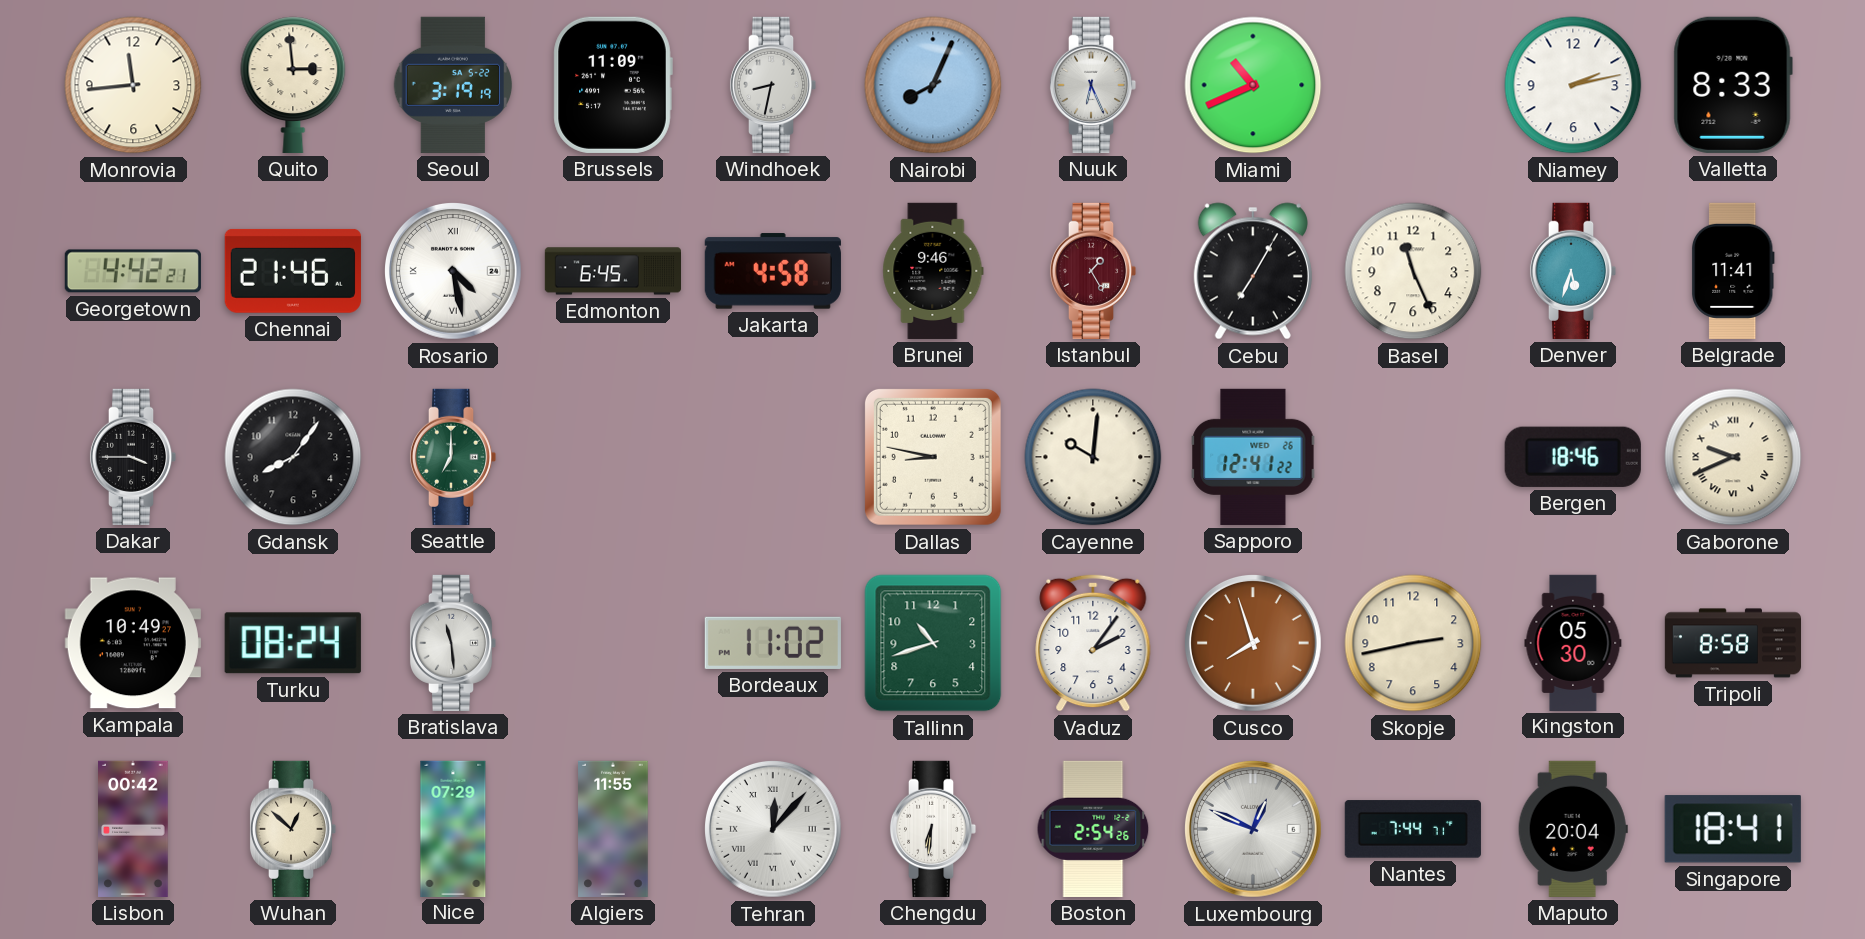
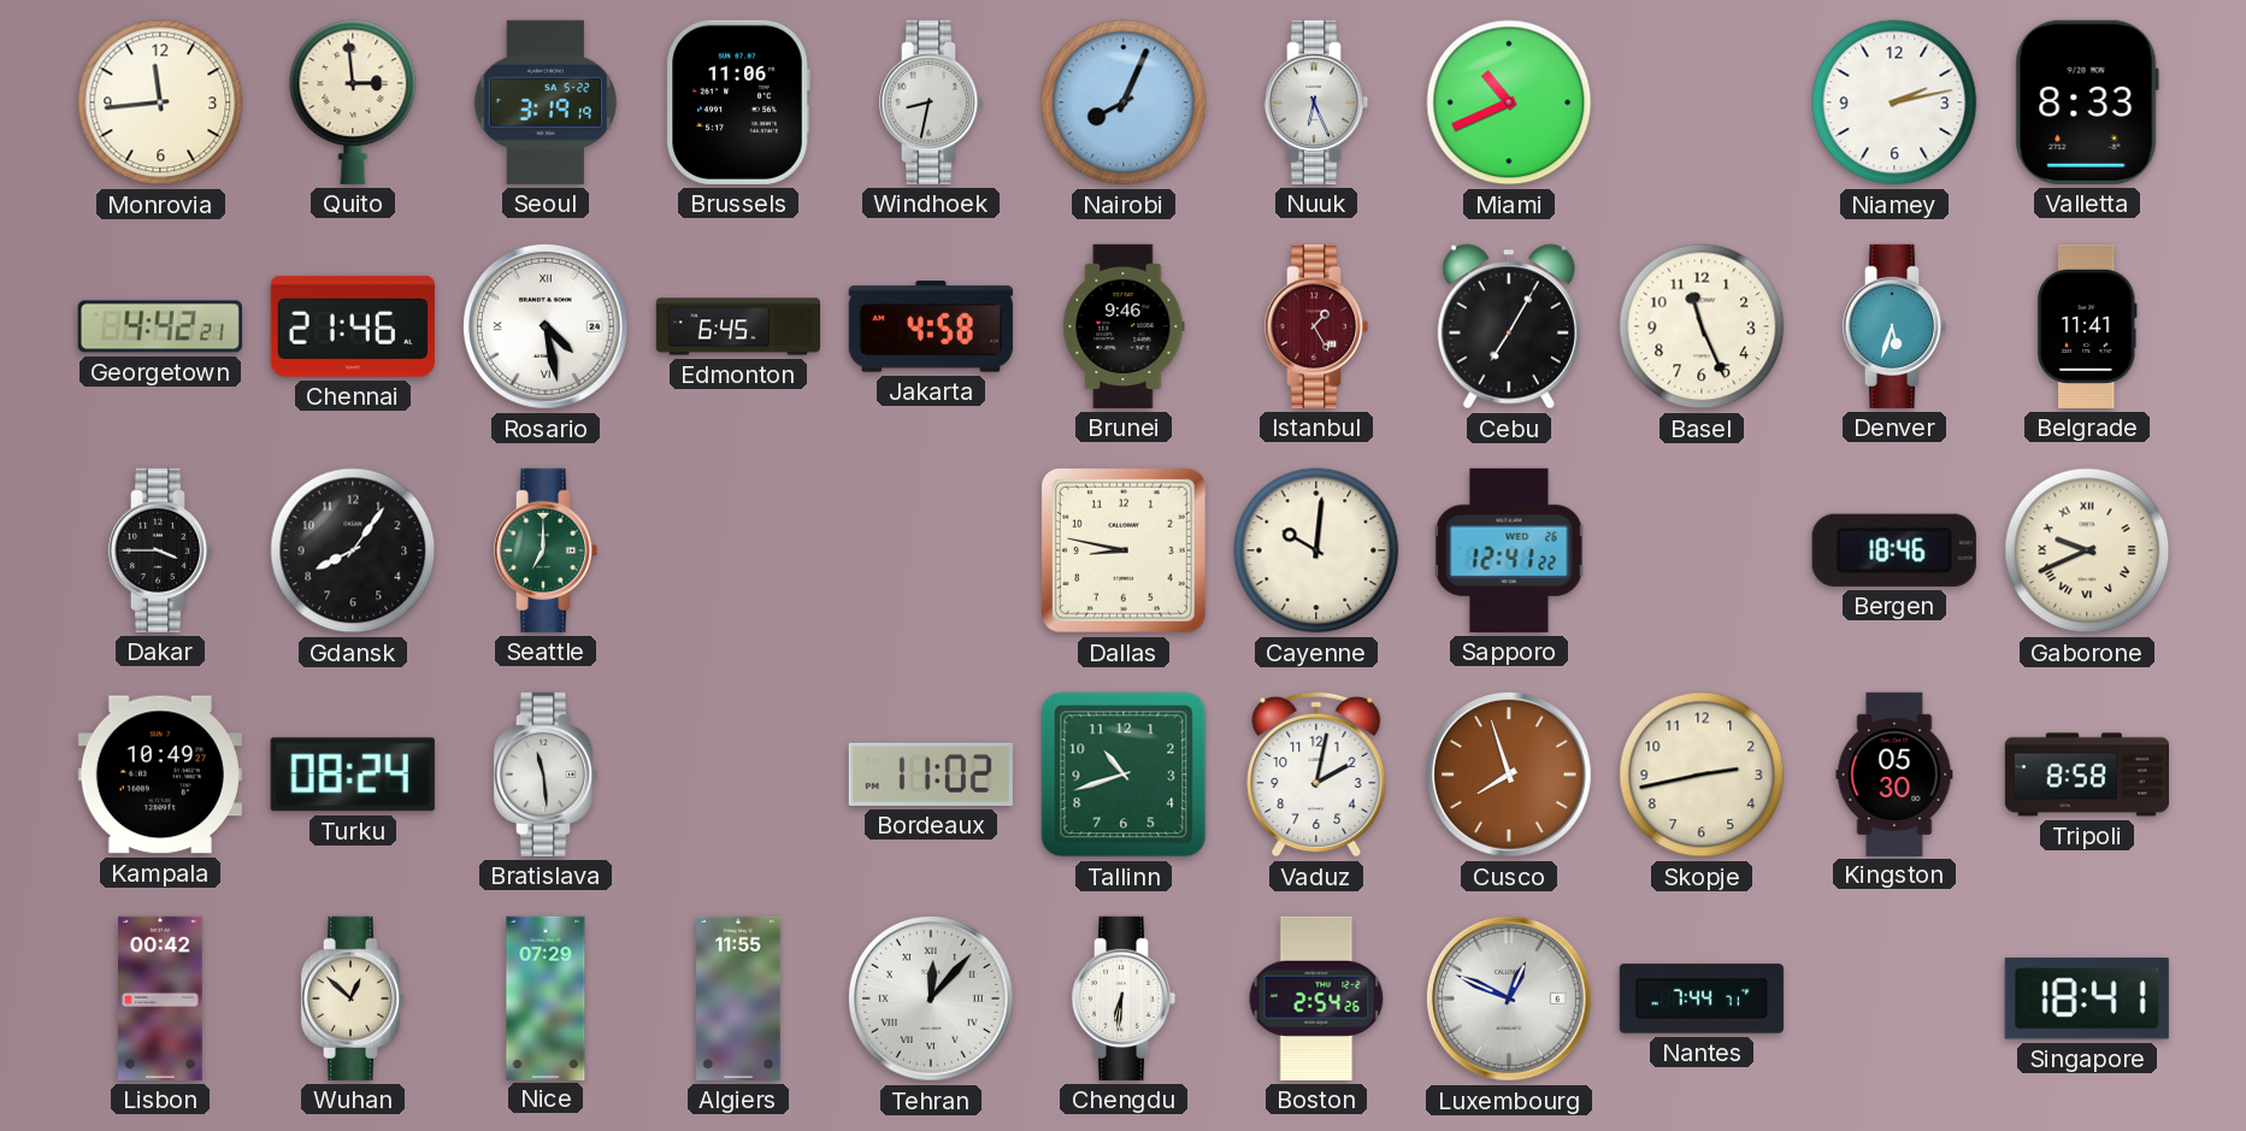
Brussels: 11:09 -> 11:06
Vaduz: 2:06 -> 2:02
Maputo: 20:04 -> none
